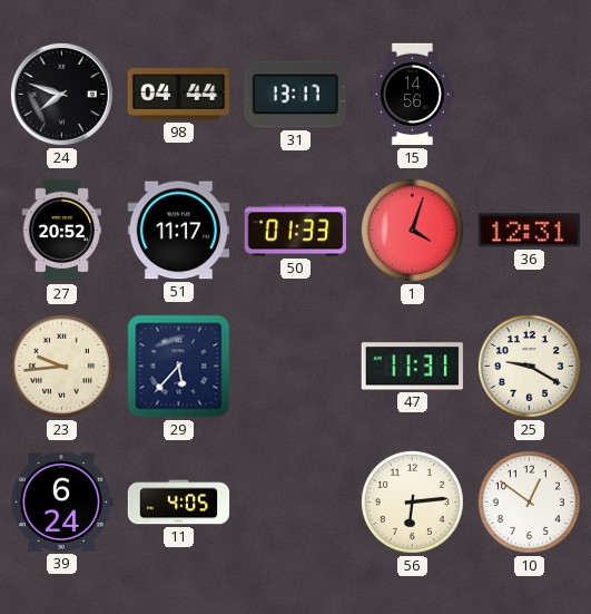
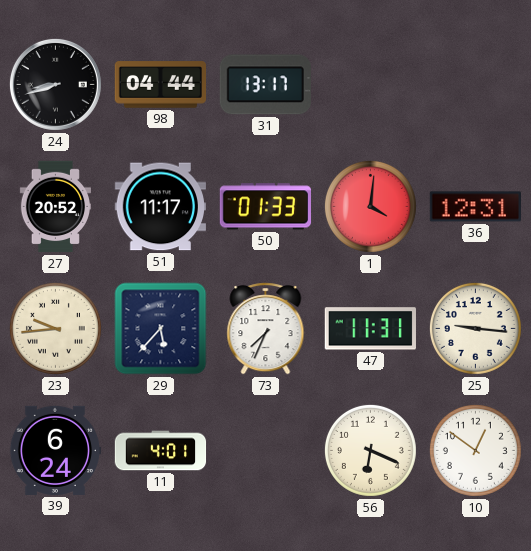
24: 7:48 -> 8:42
15: 14:56 -> none
1: 4:03 -> 4:01
73: none -> 7:34
25: 9:20 -> 9:16
11: 4:05 -> 4:01
56: 6:14 -> 6:19
